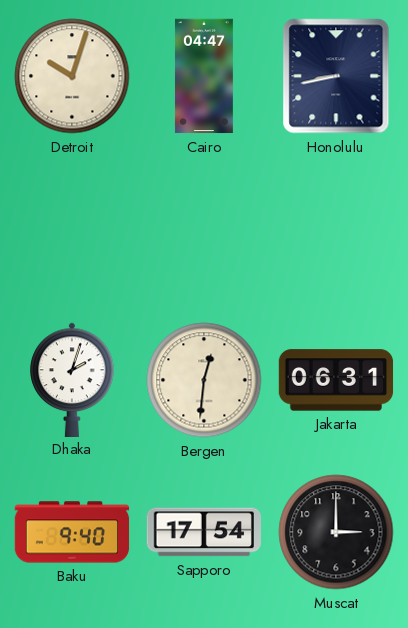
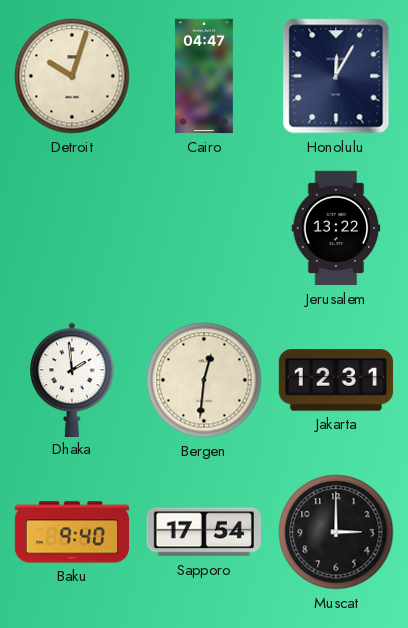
Honolulu: 8:43 -> 12:05
Jerusalem: none -> 13:22
Dhaka: 2:03 -> 1:59
Jakarta: 06:31 -> 12:31
